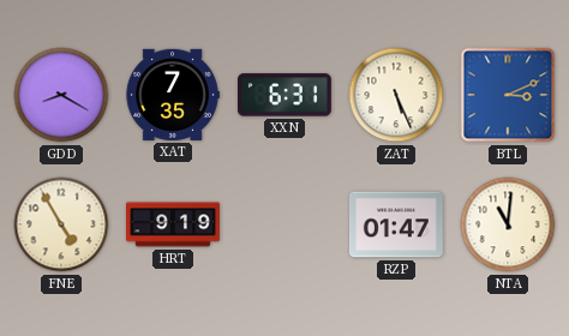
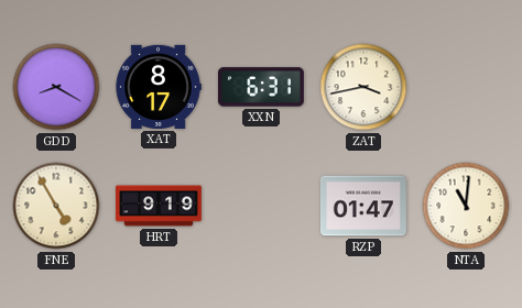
XAT: 7:35 -> 8:17
ZAT: 5:26 -> 3:43
BTL: 3:11 -> none
